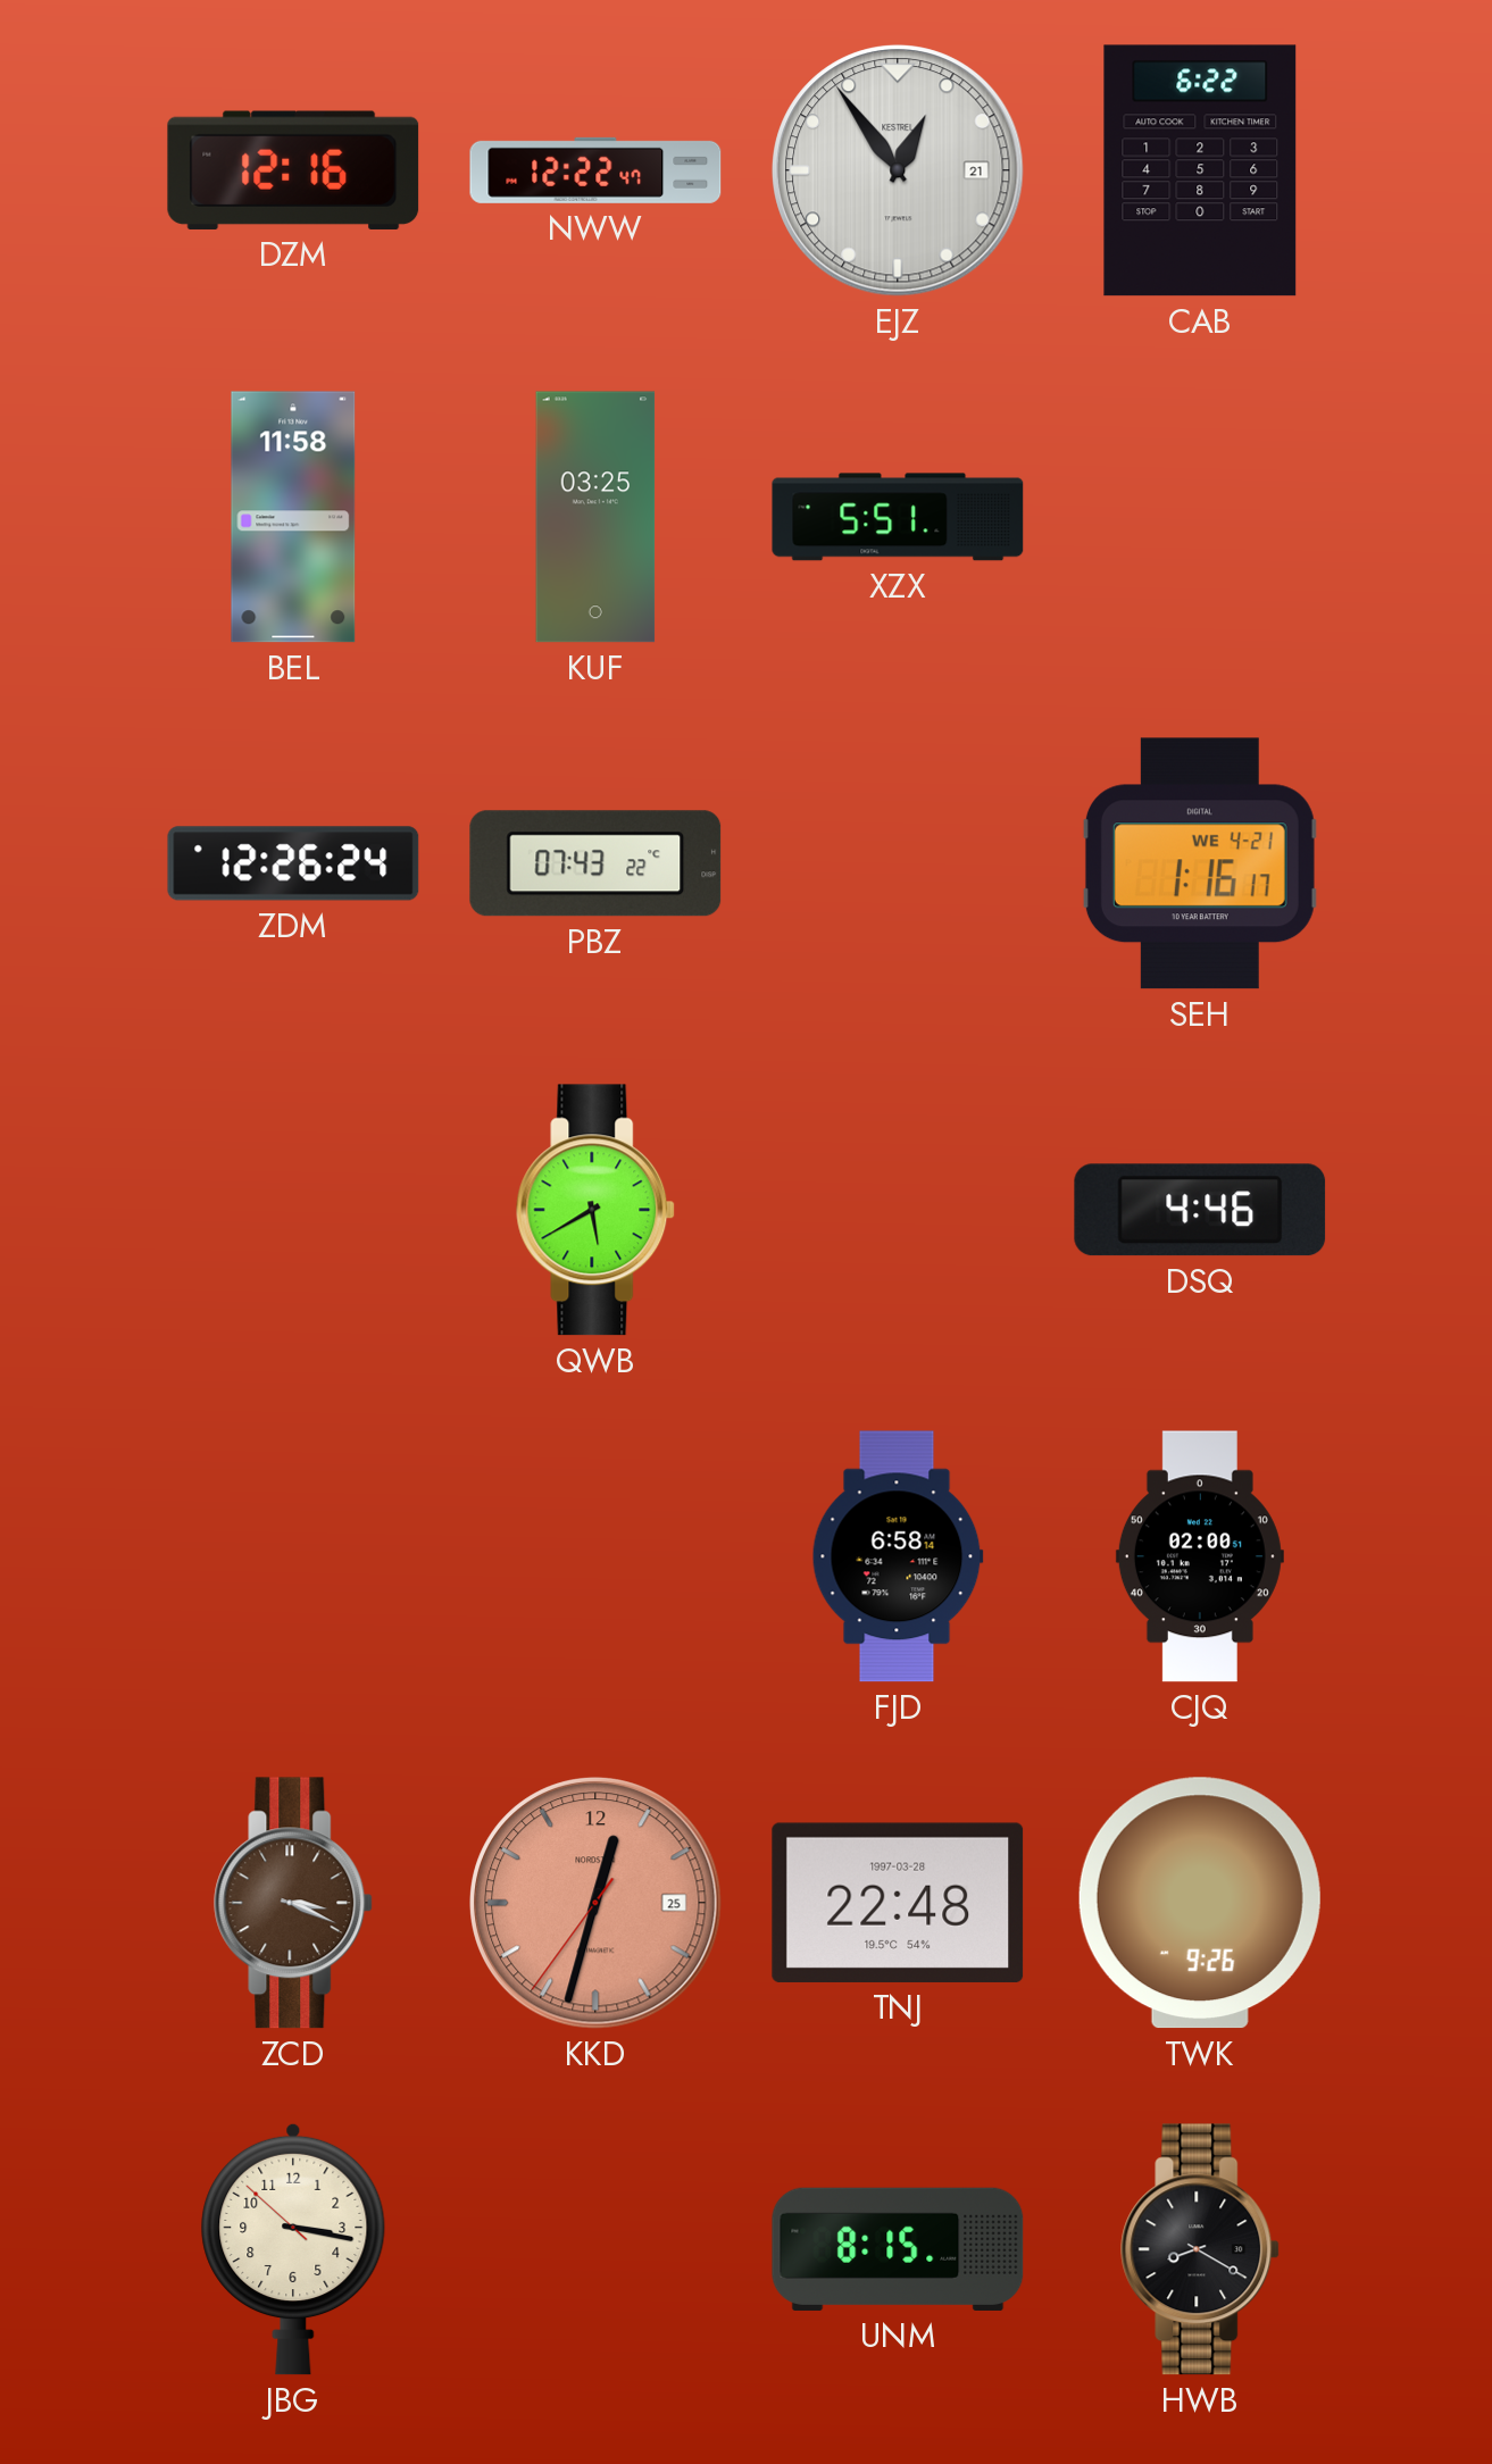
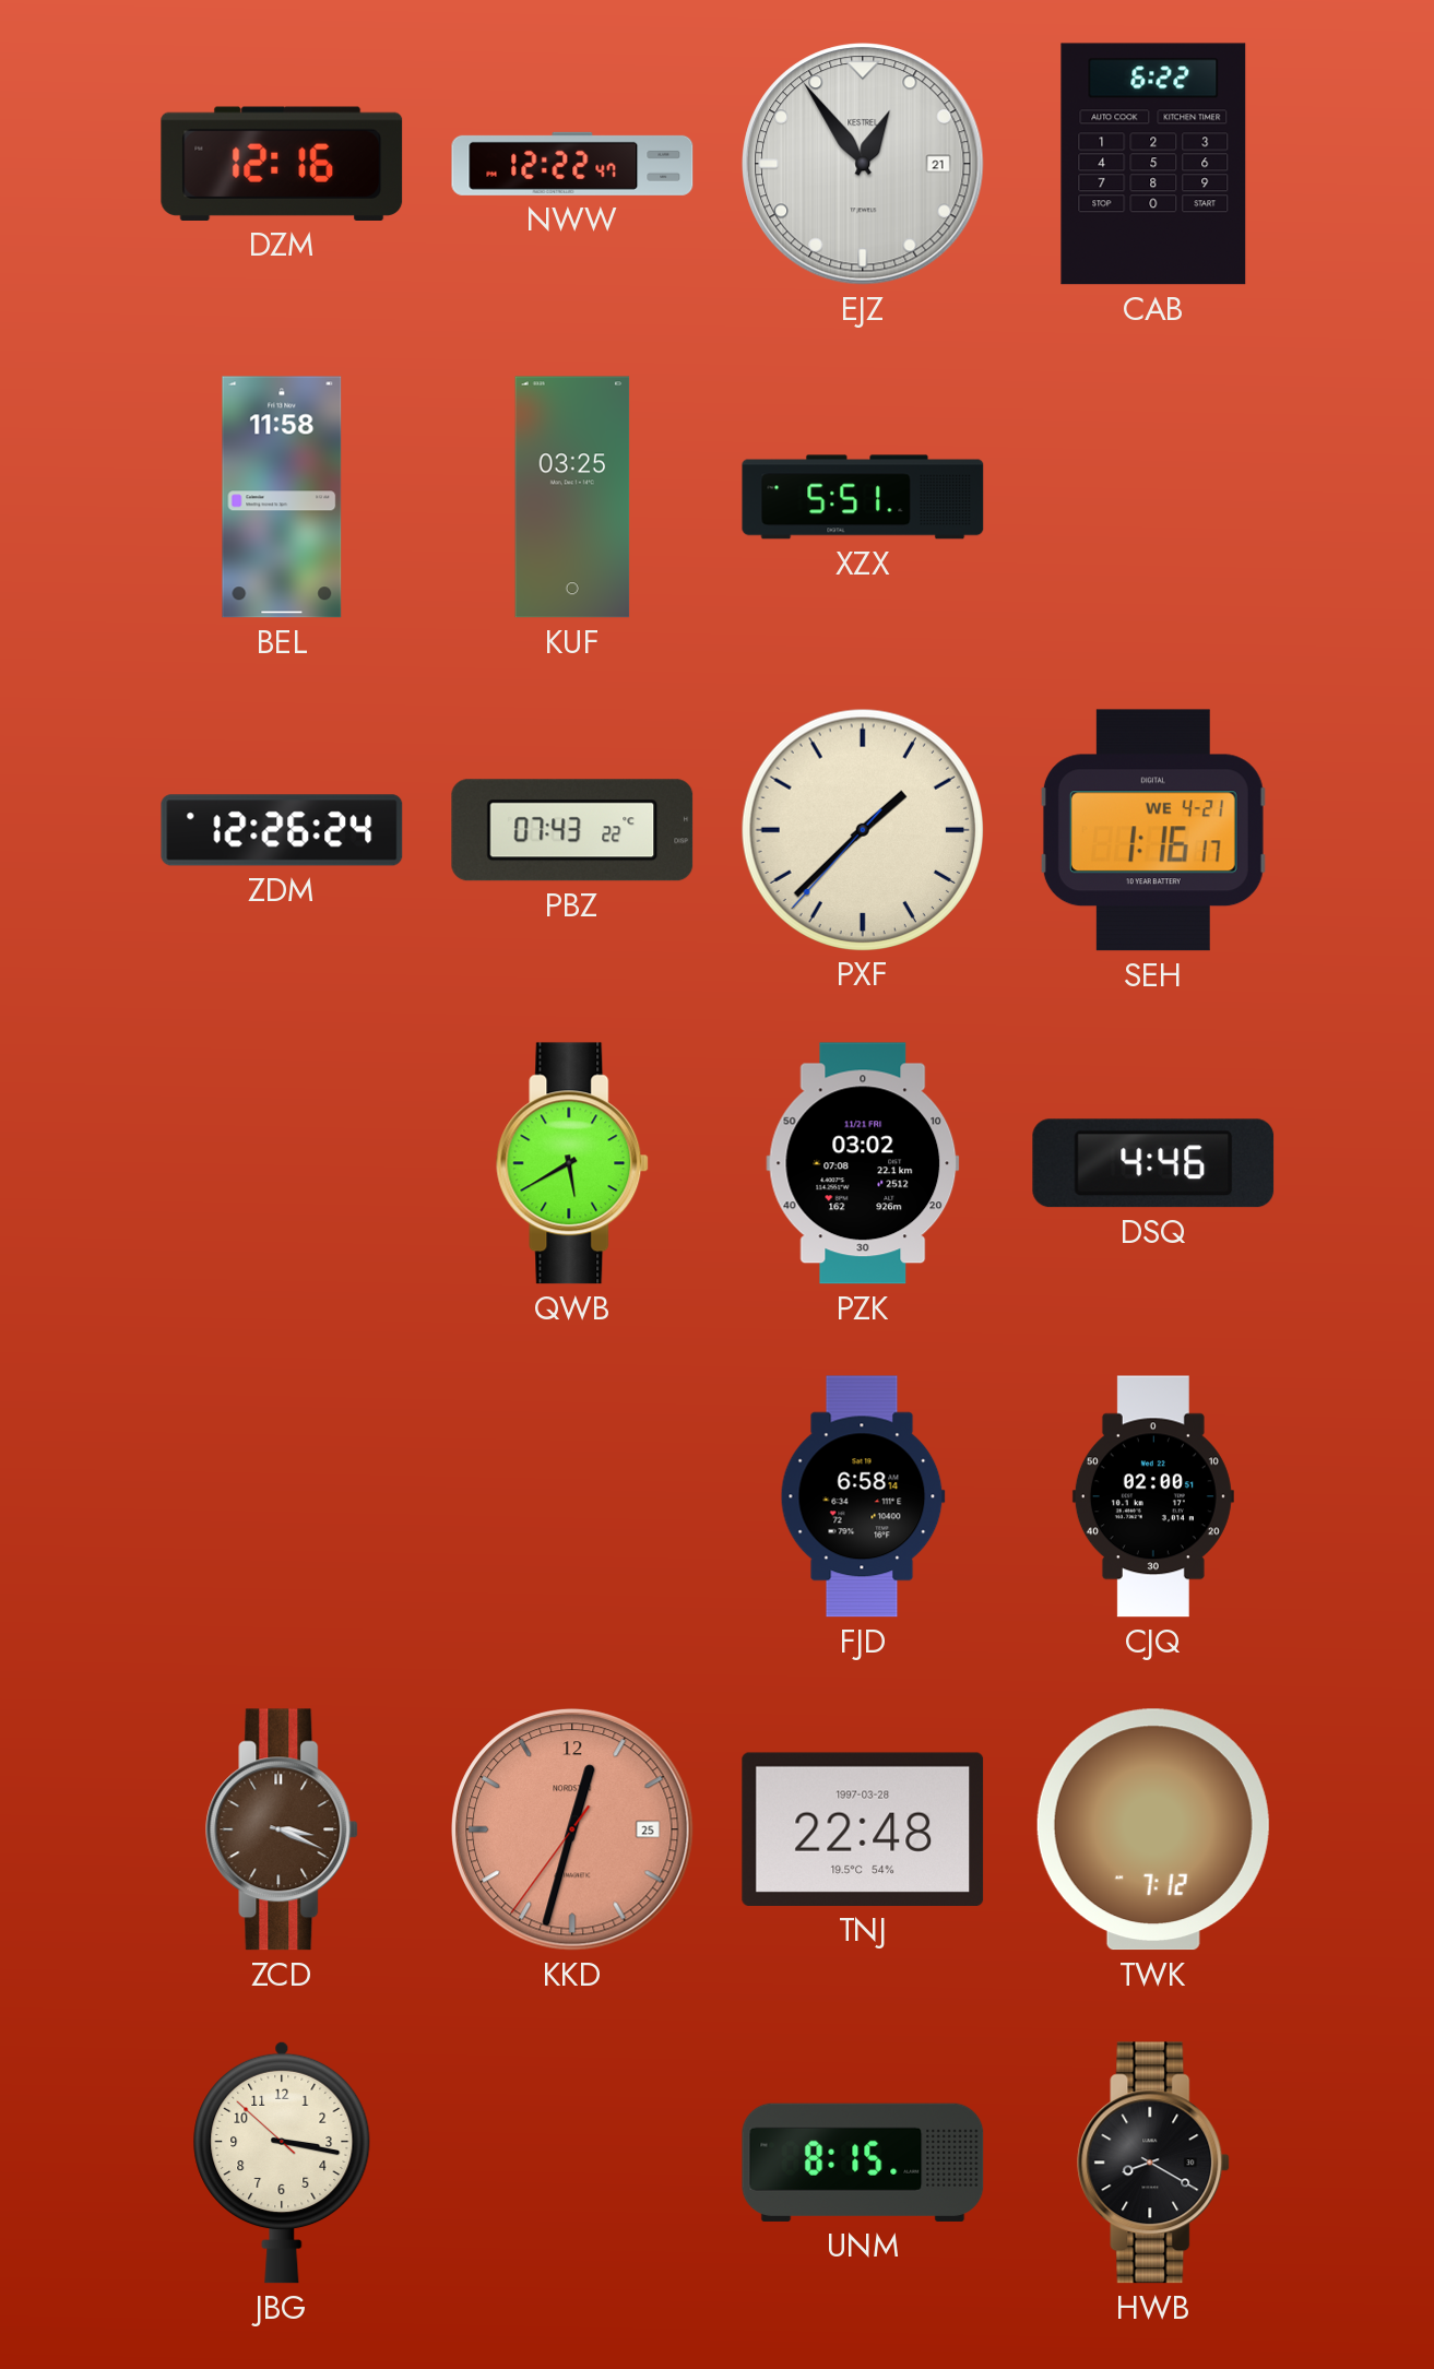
PXF: none -> 1:37
PZK: none -> 03:02
TWK: 9:26 -> 7:12
